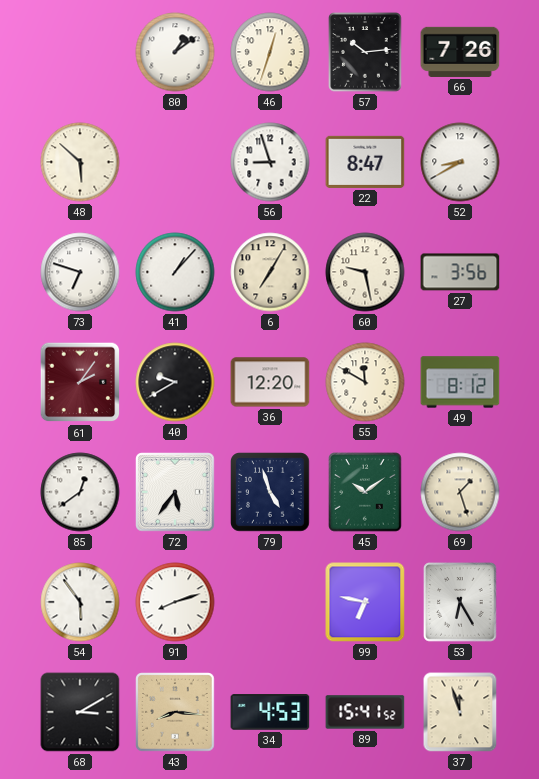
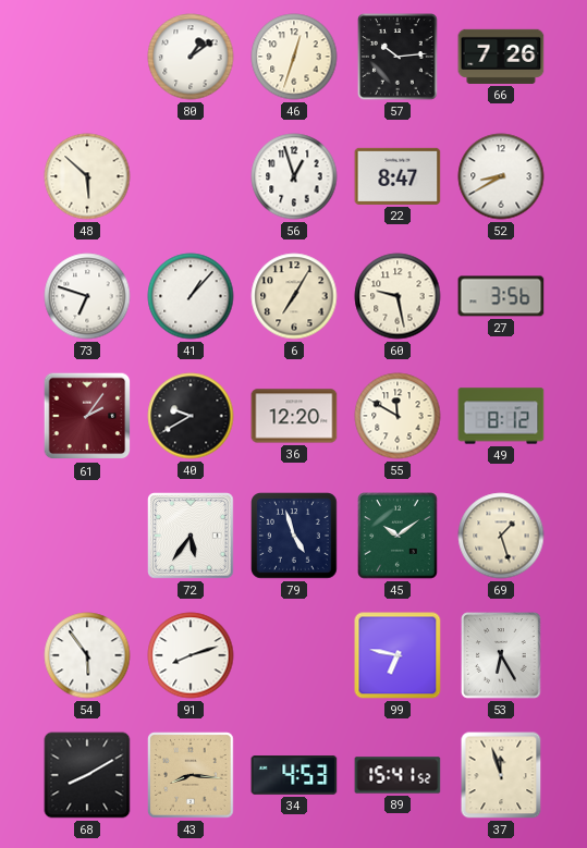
56: 8:57 -> 12:57
85: 12:39 -> none
68: 3:10 -> 8:10
